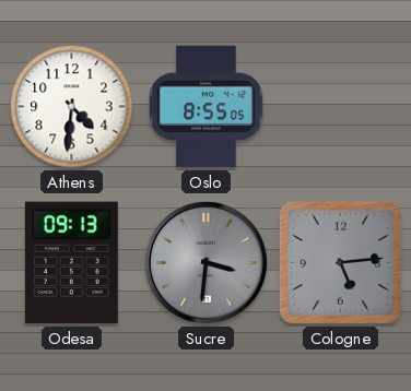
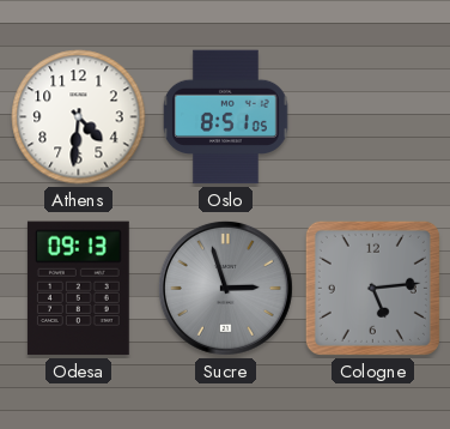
Oslo: 8:55 -> 8:51
Sucre: 3:31 -> 2:57
